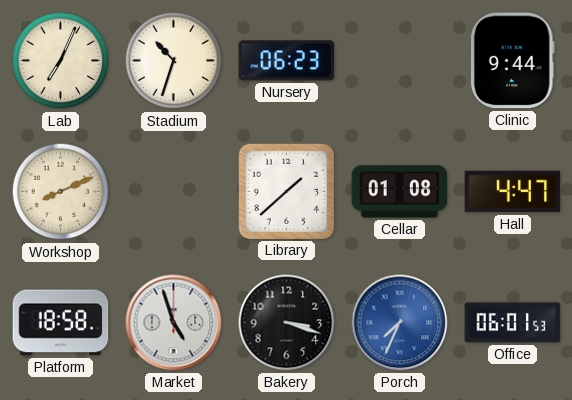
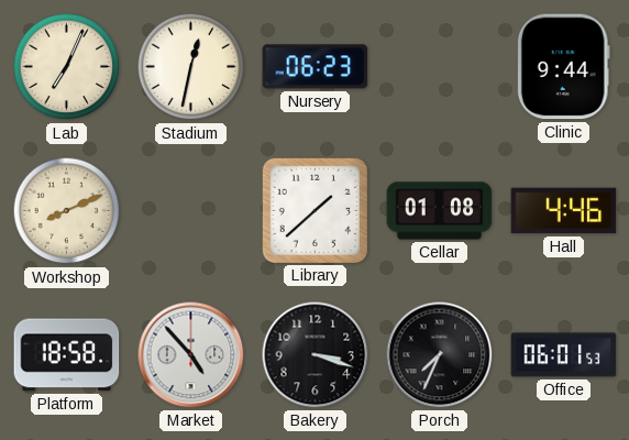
Stadium: 10:33 -> 12:32
Hall: 4:47 -> 4:46
Market: 4:57 -> 4:53
Porch dial: blue -> black
